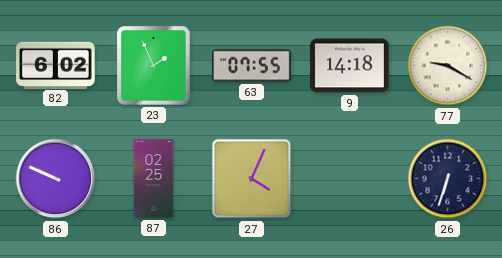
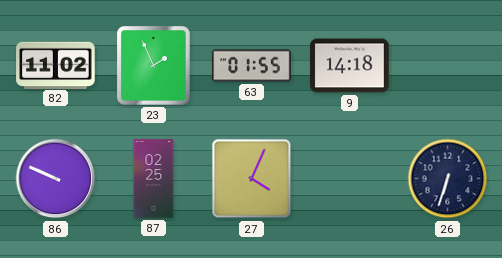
82: 6:02 -> 11:02
63: 07:55 -> 01:55
77: 9:20 -> none
